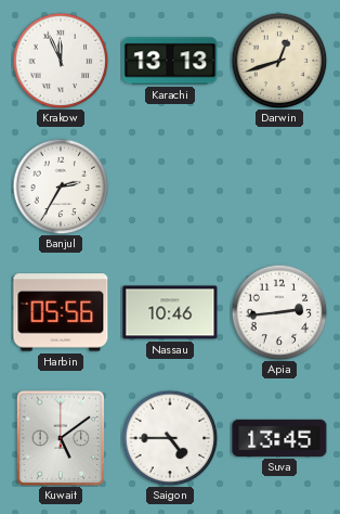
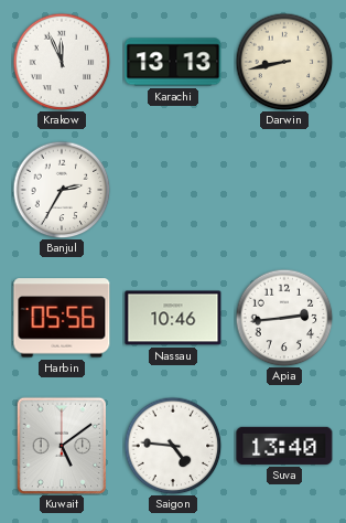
Darwin: 12:42 -> 8:43
Saigon: 4:45 -> 4:46
Suva: 13:45 -> 13:40
